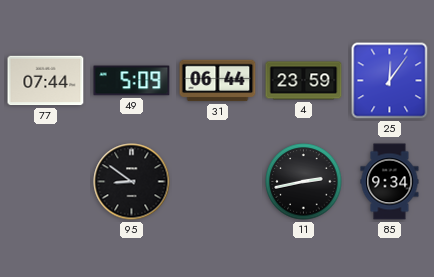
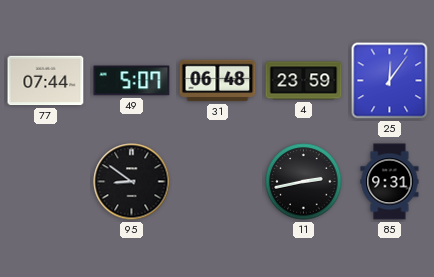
49: 5:09 -> 5:07
31: 06:44 -> 06:48
85: 9:34 -> 9:31
